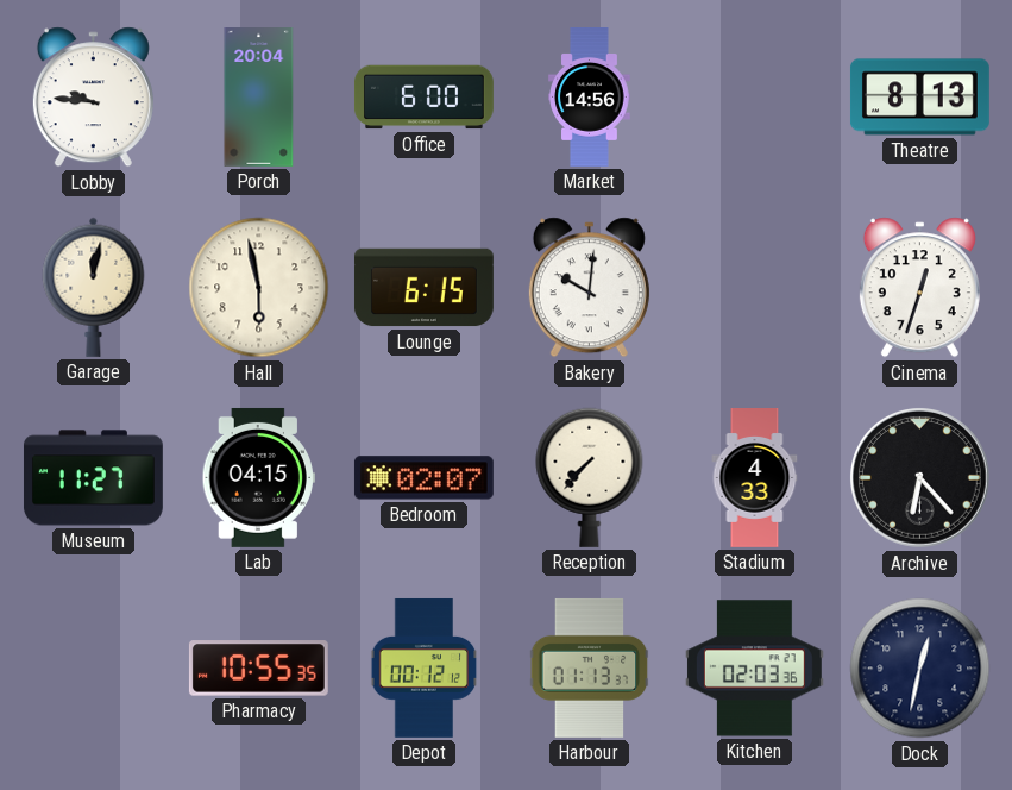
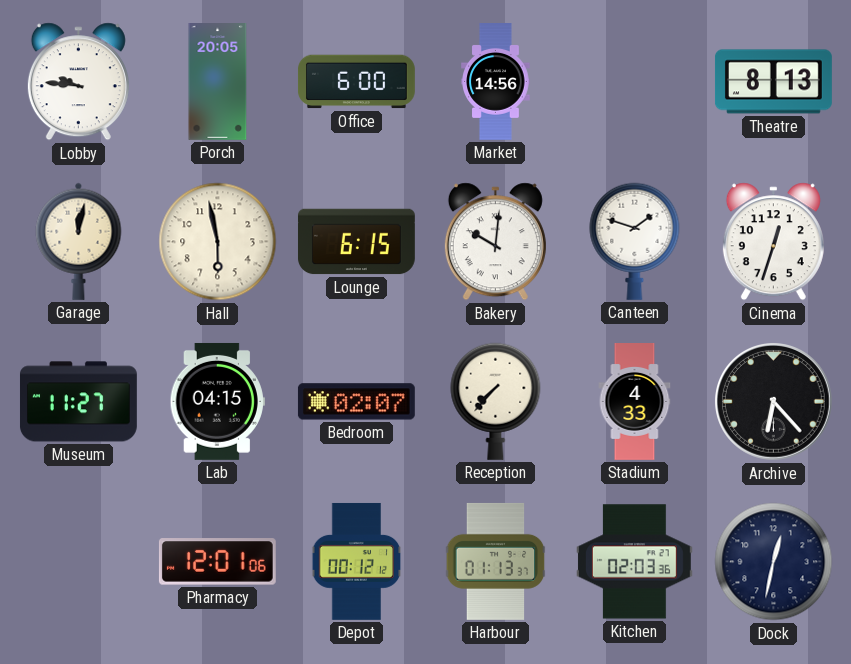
Porch: 20:04 -> 20:05
Canteen: none -> 1:48
Pharmacy: 10:55 -> 12:01
